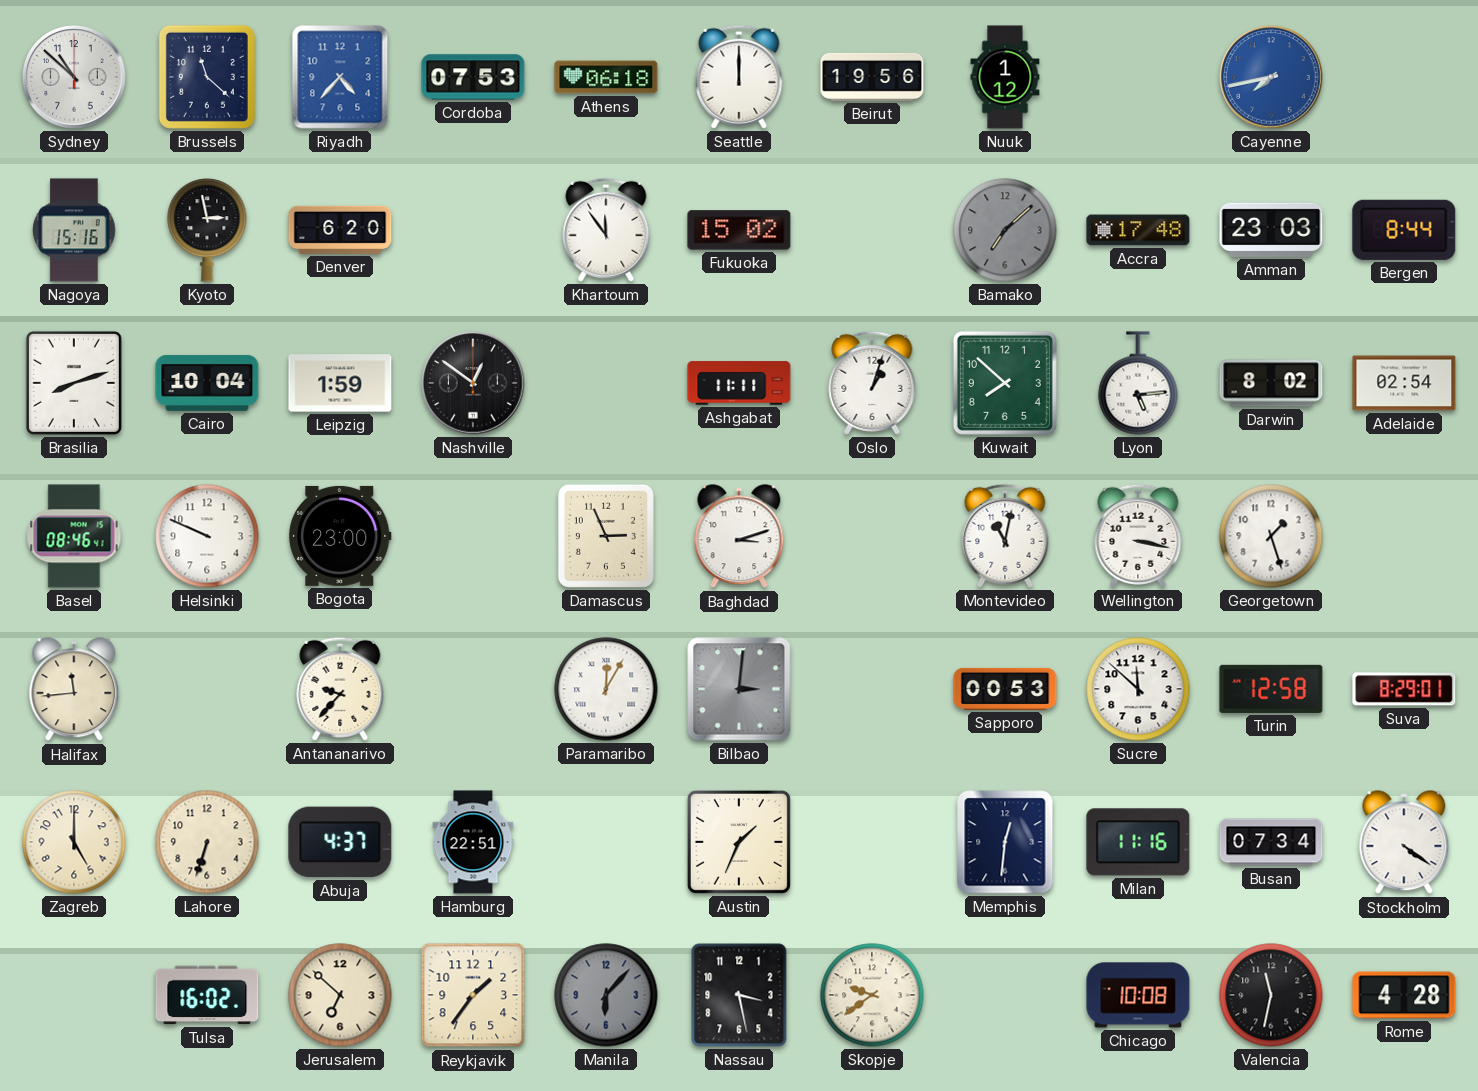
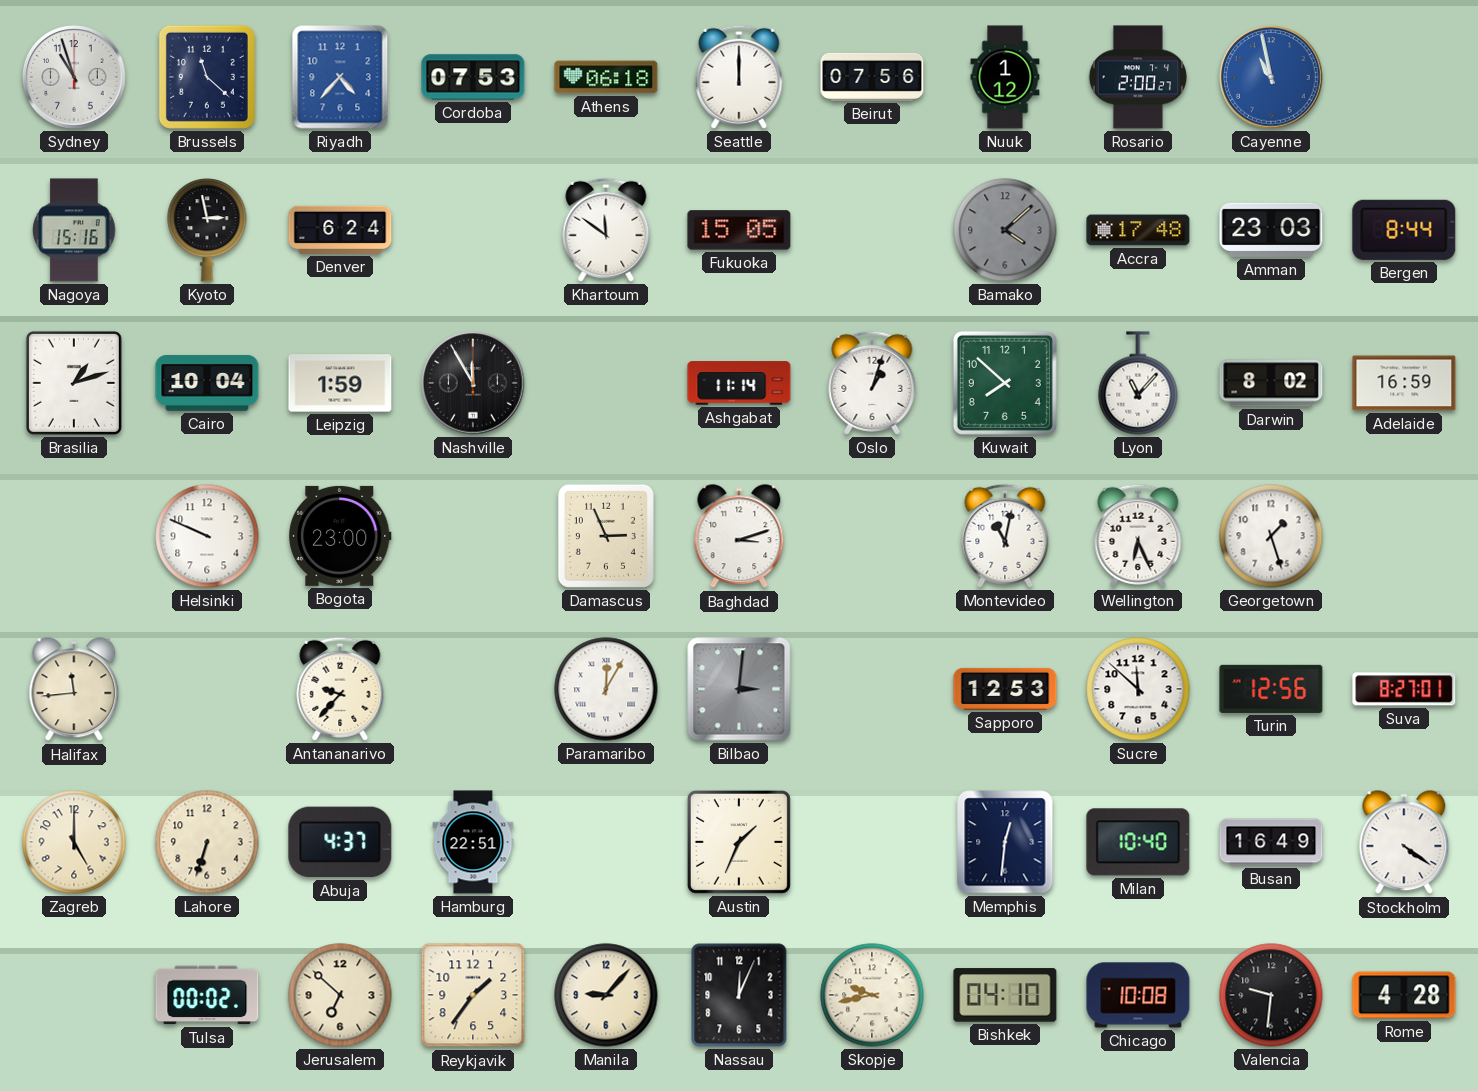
Sydney: 10:52 -> 10:57
Beirut: 19:56 -> 07:56
Rosario: none -> 2:00
Cayenne: 7:43 -> 10:58
Denver: 6:20 -> 6:24
Khartoum: 11:54 -> 11:51
Fukuoka: 15:02 -> 15:05
Bamako: 7:08 -> 4:08
Brasilia: 8:12 -> 1:12
Nashville: 12:51 -> 11:55
Ashgabat: 11:11 -> 11:14
Lyon: 5:14 -> 11:07
Adelaide: 02:54 -> 16:59
Basel: 08:46 -> none
Wellington: 3:17 -> 6:26
Sapporo: 00:53 -> 12:53
Turin: 12:58 -> 12:56
Suva: 8:29 -> 8:27
Milan: 11:16 -> 10:40
Busan: 07:34 -> 16:49
Tulsa: 16:02 -> 00:02
Manila: 6:07 -> 9:07
Manila dial: grey -> cream
Nassau: 3:28 -> 12:04
Skopje: 9:39 -> 9:43
Bishkek: none -> 04:10
Valencia: 11:32 -> 9:31
